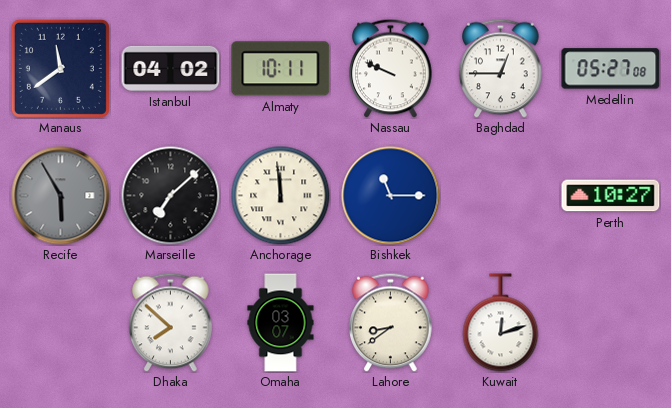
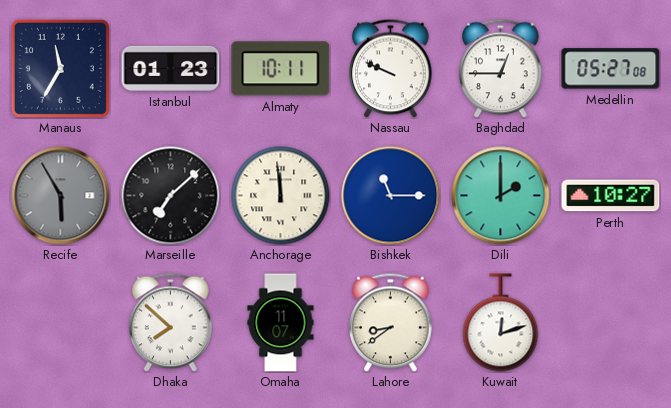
Manaus: 11:39 -> 11:35
Istanbul: 04:02 -> 01:23
Dili: none -> 2:00
Omaha: 03:07 -> 11:07
